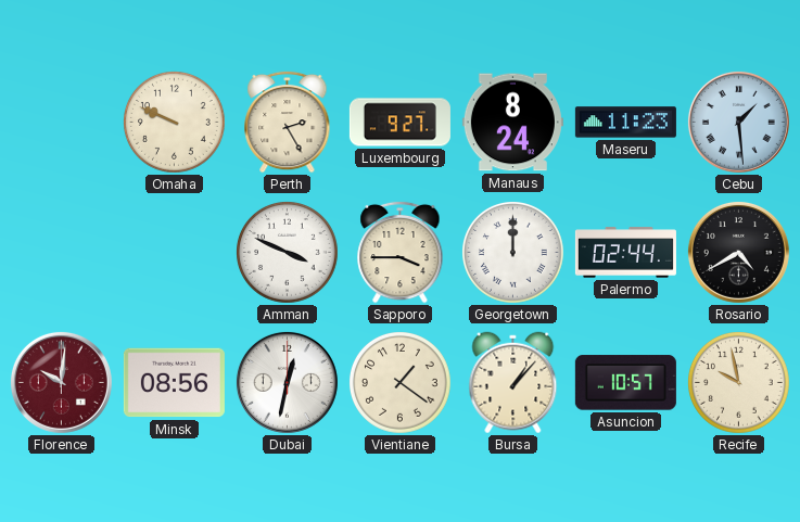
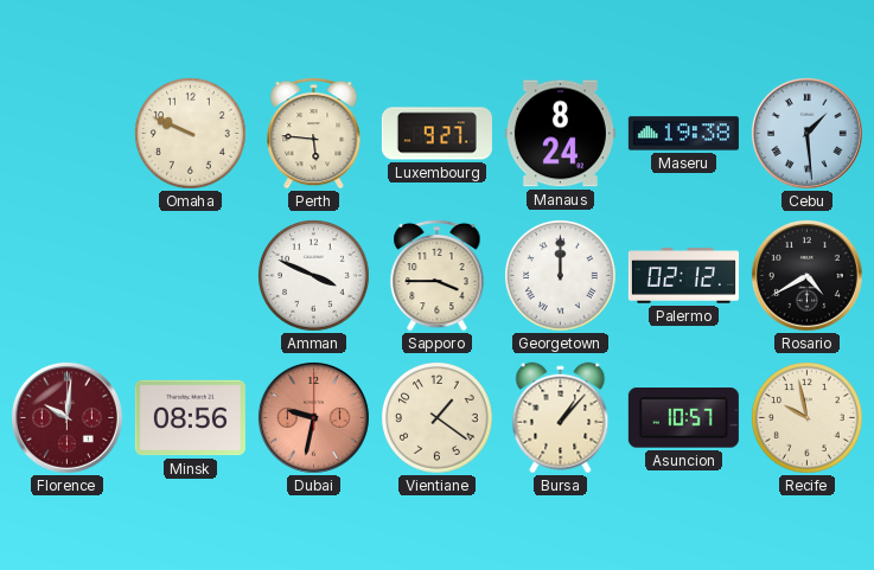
Perth: 2:25 -> 5:46
Maseru: 11:23 -> 19:38
Palermo: 02:44 -> 02:12
Dubai: 12:32 -> 9:32
Dubai dial: white -> salmon
